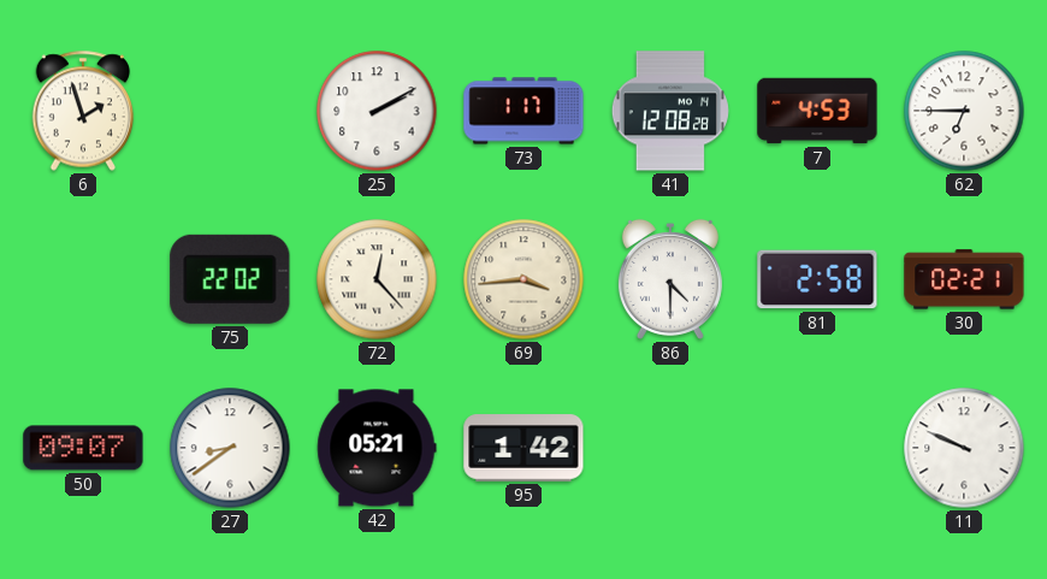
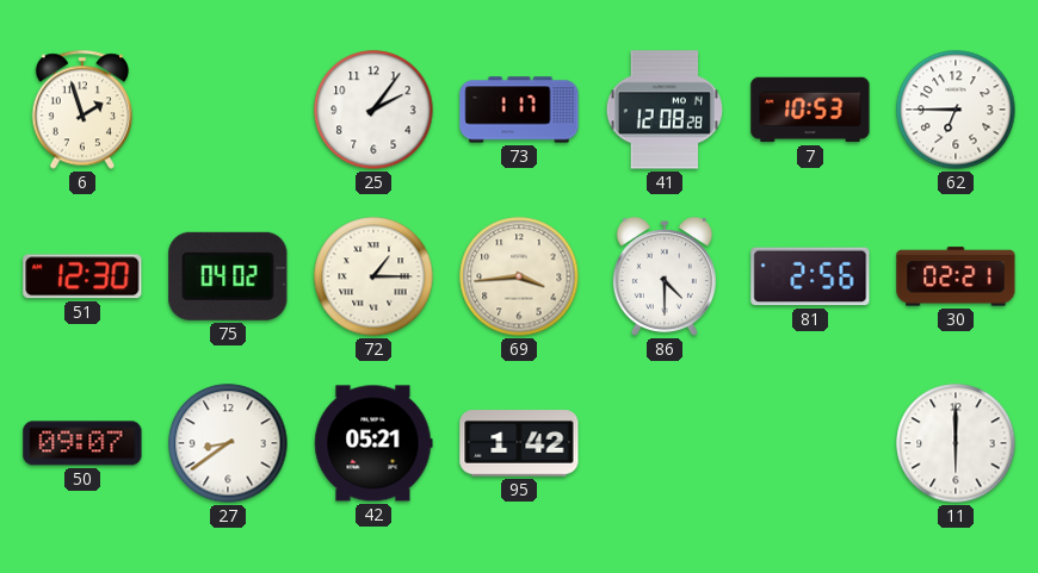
25: 2:10 -> 2:06
7: 4:53 -> 10:53
51: none -> 12:30
75: 22:02 -> 04:02
72: 12:23 -> 1:15
81: 2:58 -> 2:56
11: 9:49 -> 6:00
